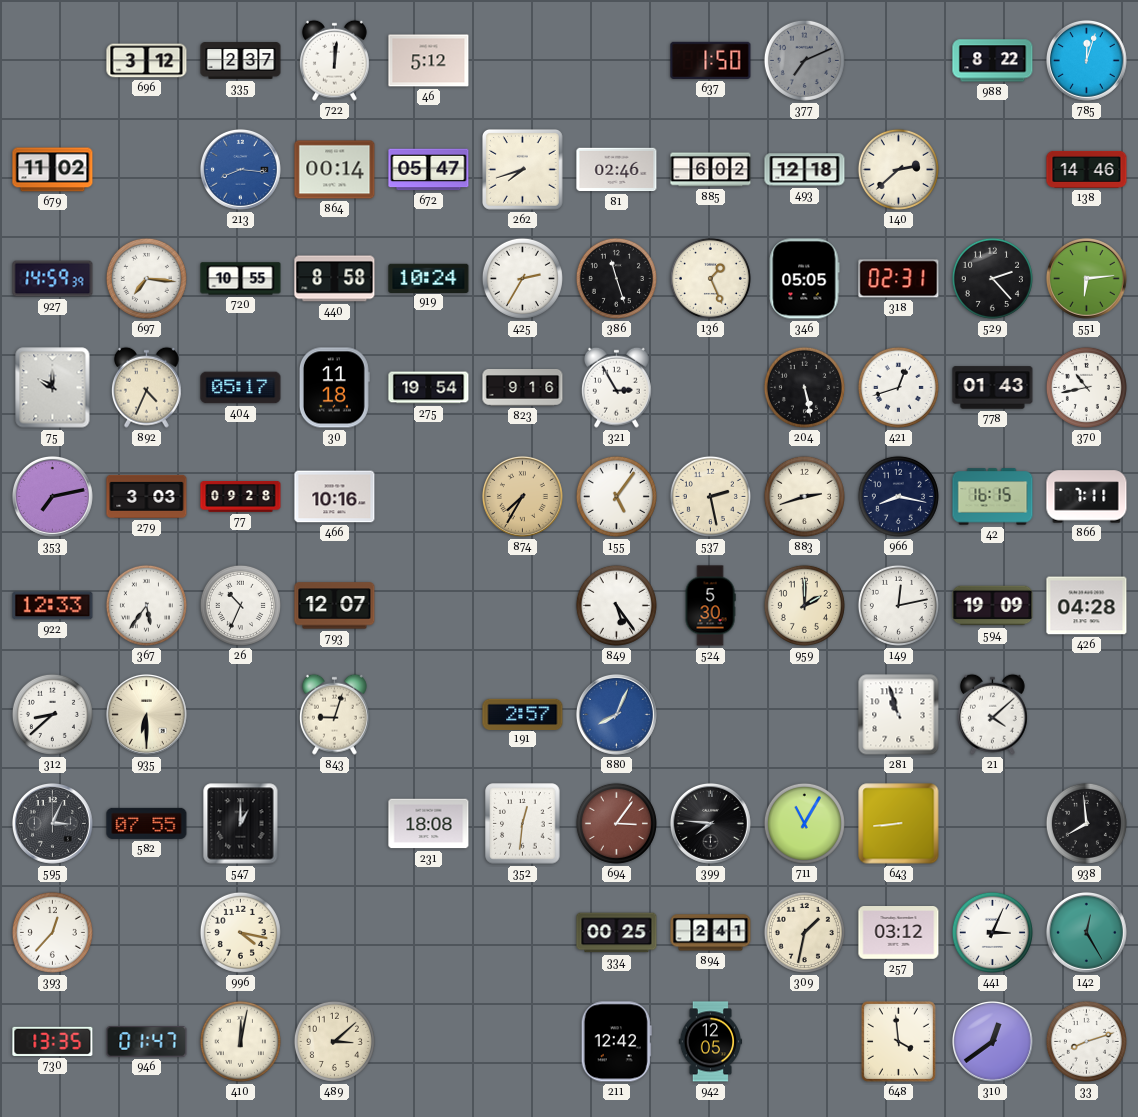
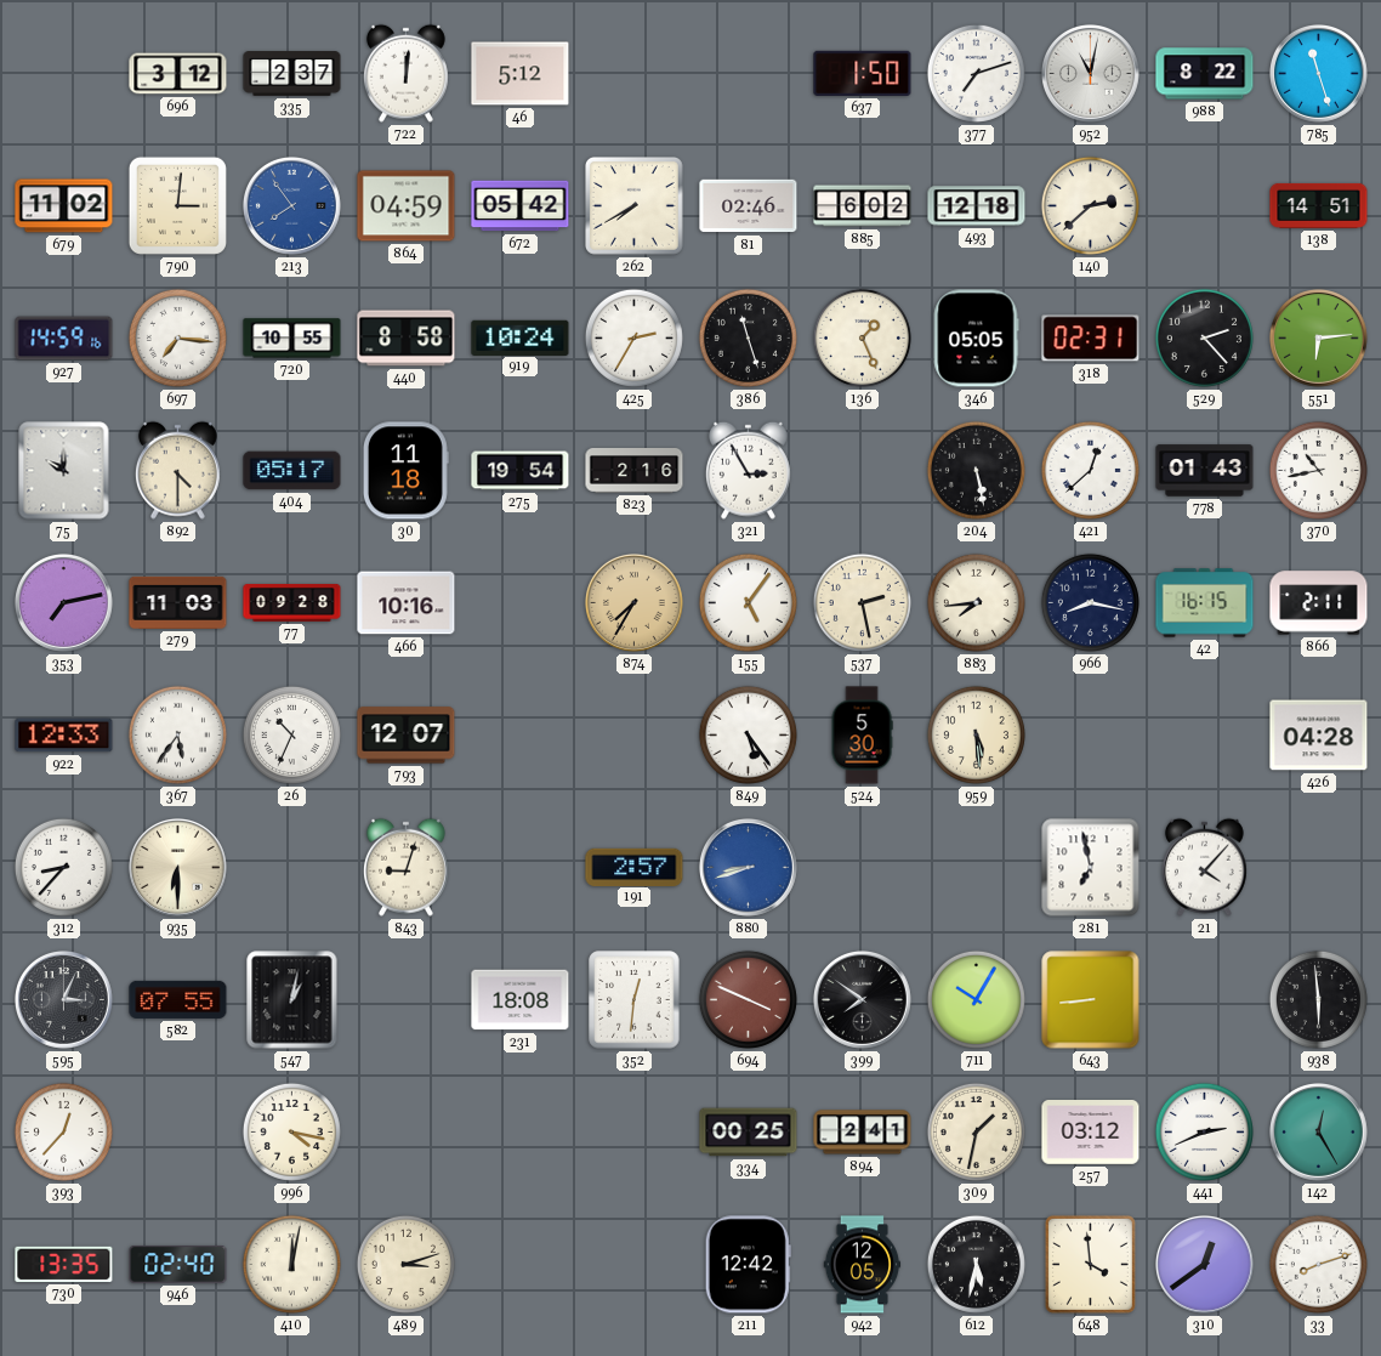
377: 7:11 -> 7:12
377 dial: grey -> white
952: none -> 11:02
785: 12:03 -> 11:27
790: none -> 3:01
213: 8:16 -> 7:54
864: 00:14 -> 04:59
672: 05:47 -> 05:42
262: 7:42 -> 7:40
138: 14:46 -> 14:51
927: 14:59:39 -> 14:59:16
892: 4:34 -> 4:30
823: 9:16 -> 2:16
421: 12:42 -> 12:38
279: 3:03 -> 11:03
883: 2:42 -> 7:44
866: 7:11 -> 2:11
959: 2:00 -> 5:29
149: 12:13 -> none
594: 19:09 -> none
312: 8:38 -> 8:37
880: 8:04 -> 8:42
281: 10:57 -> 6:58
21: 4:08 -> 4:07
547: 1:00 -> 1:02
694: 3:06 -> 3:49
399: 7:46 -> 7:51
711: 11:05 -> 10:05
938: 7:59 -> 5:59
441: 3:04 -> 2:41
946: 01:47 -> 02:40
489: 3:08 -> 3:12
612: none -> 5:32
